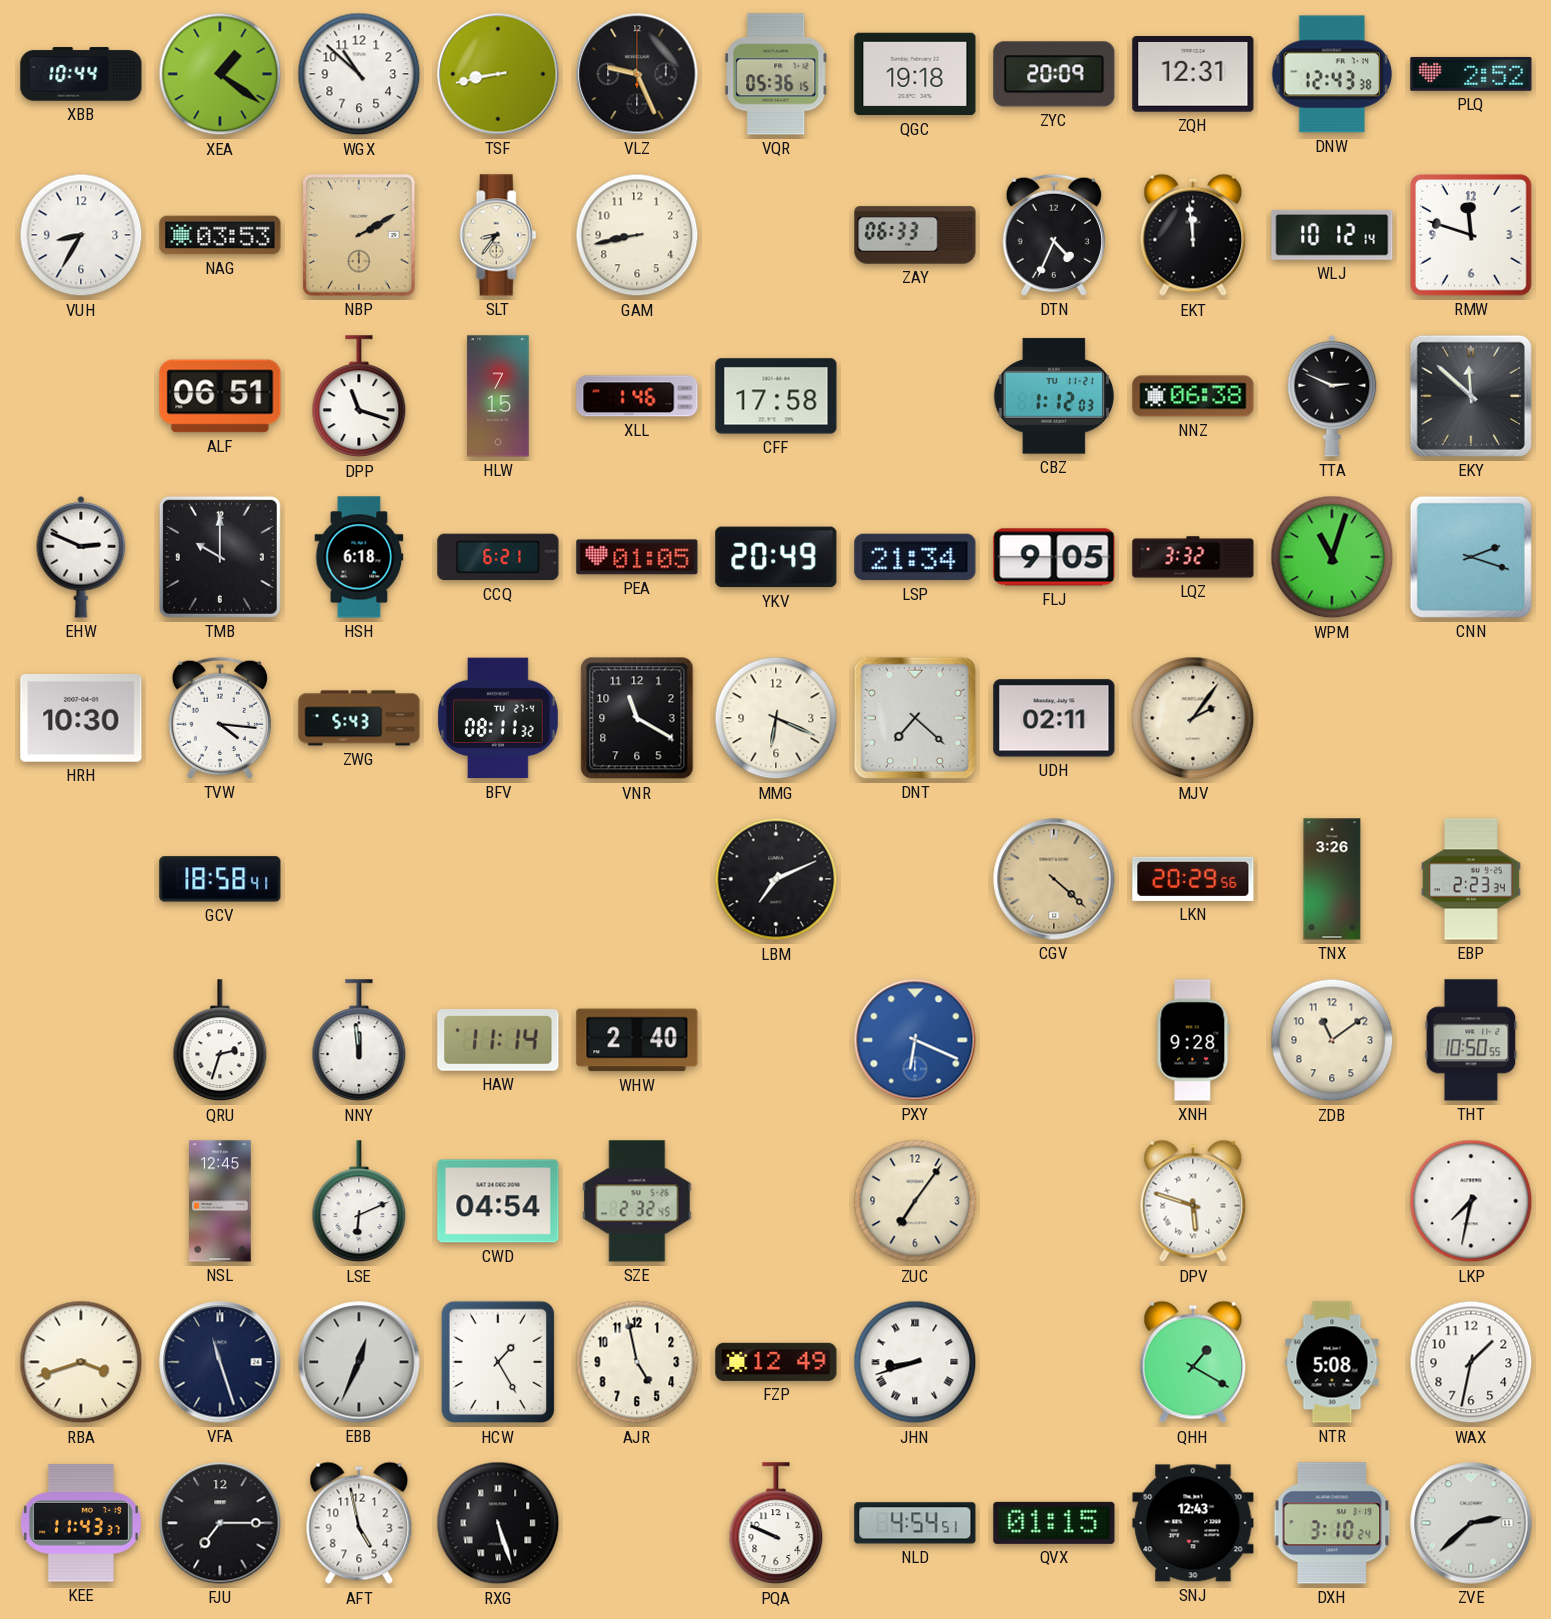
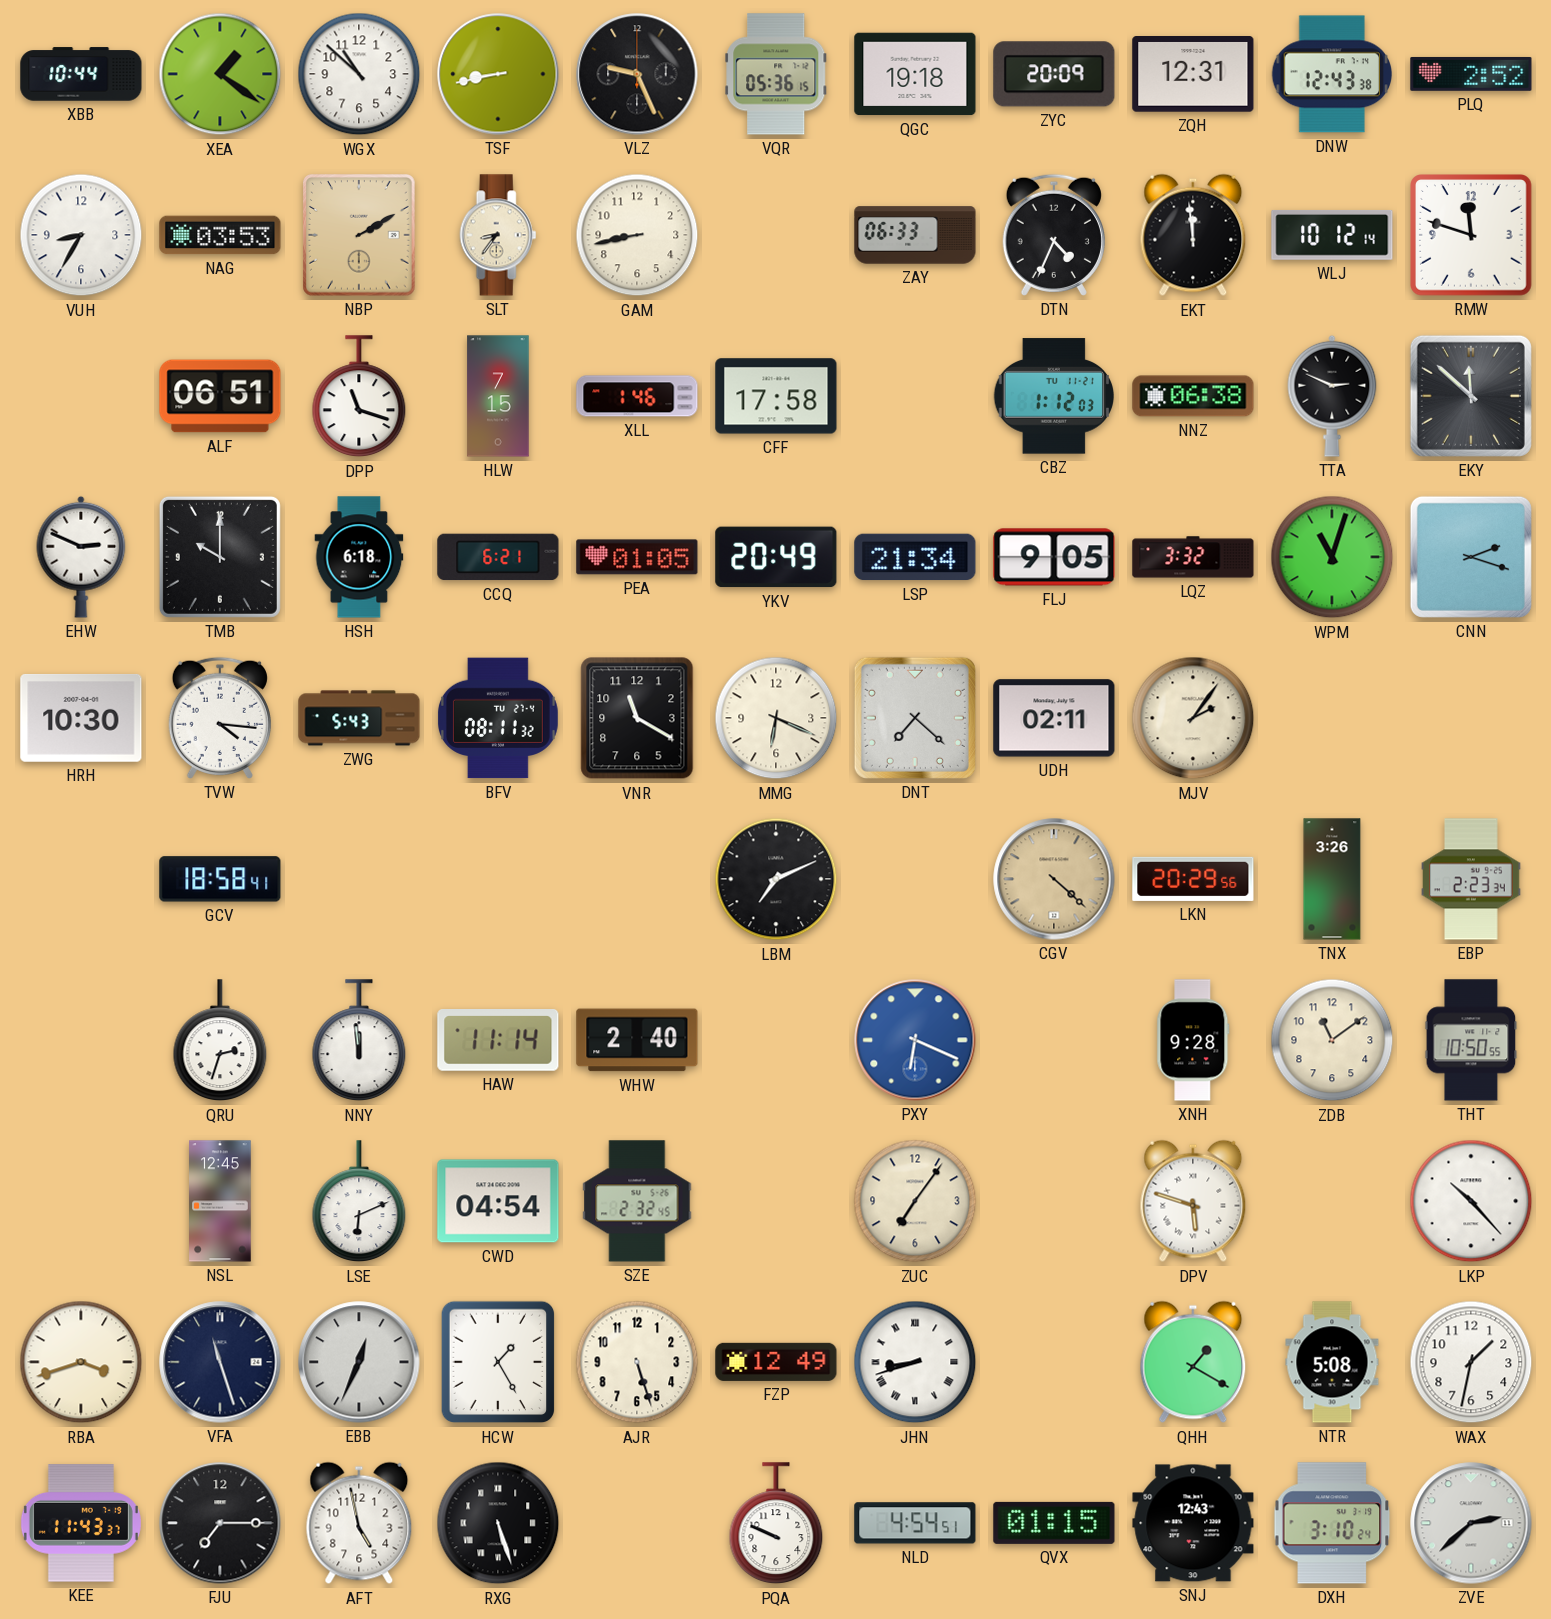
LKP: 7:32 -> 10:23
AJR: 4:58 -> 5:27
